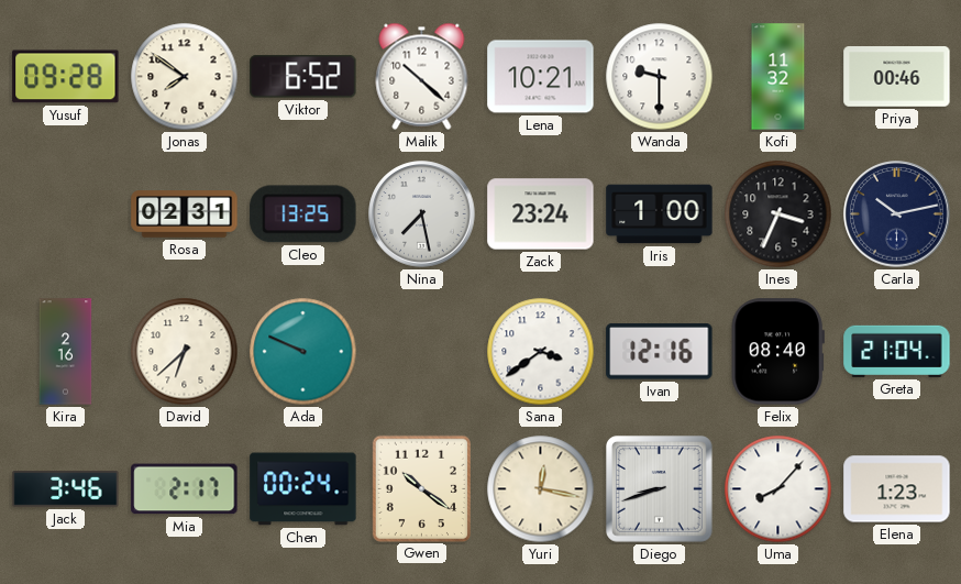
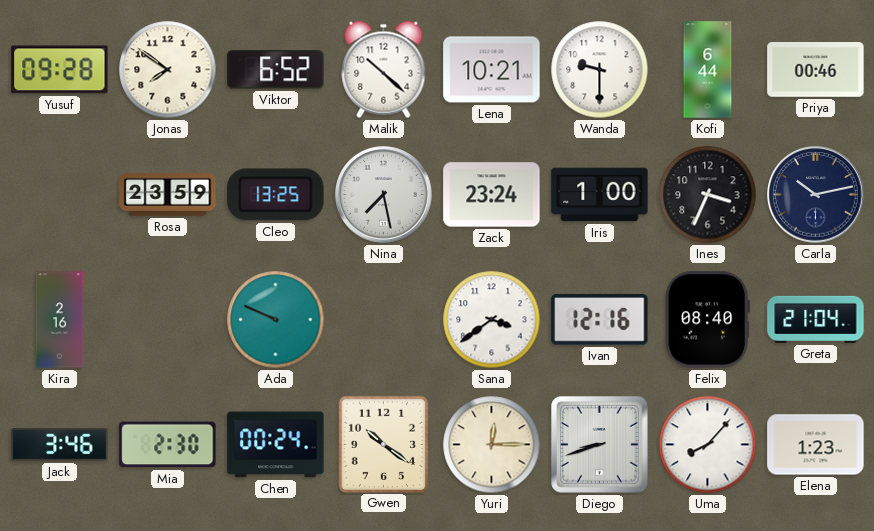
Kofi: 11:32 -> 6:44
Rosa: 02:31 -> 23:59
David: 6:38 -> none
Mia: 2:17 -> 2:30
Yuri: 12:17 -> 12:15
